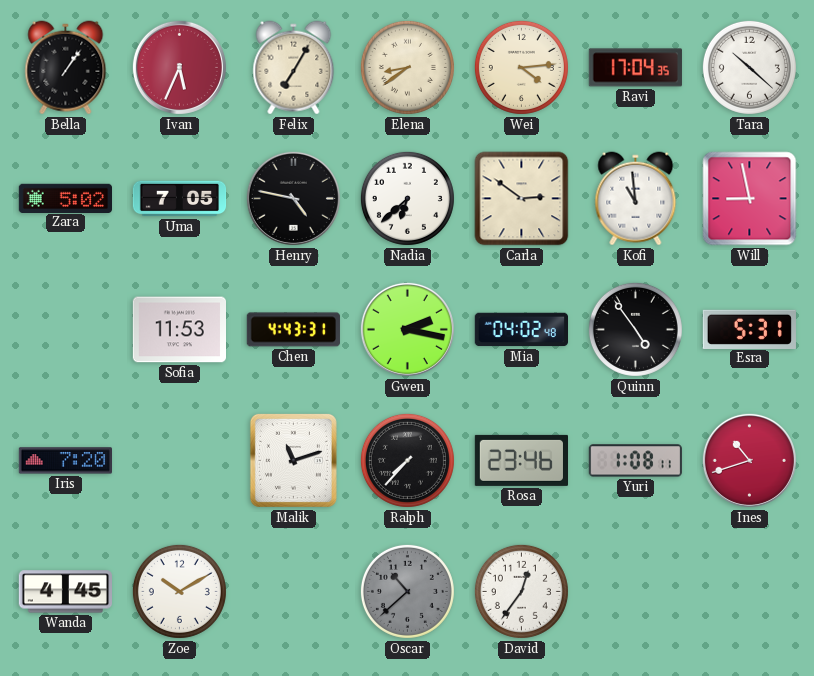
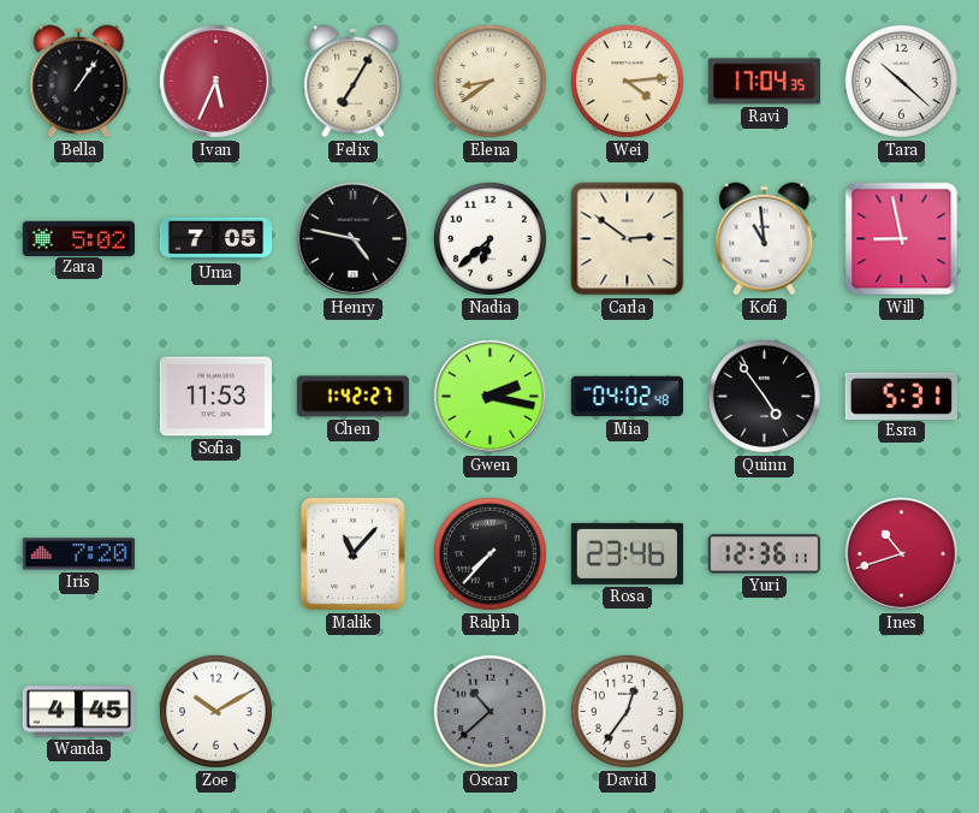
Chen: 4:43 -> 1:42
Malik: 11:12 -> 11:07
Yuri: 1:08 -> 12:36
